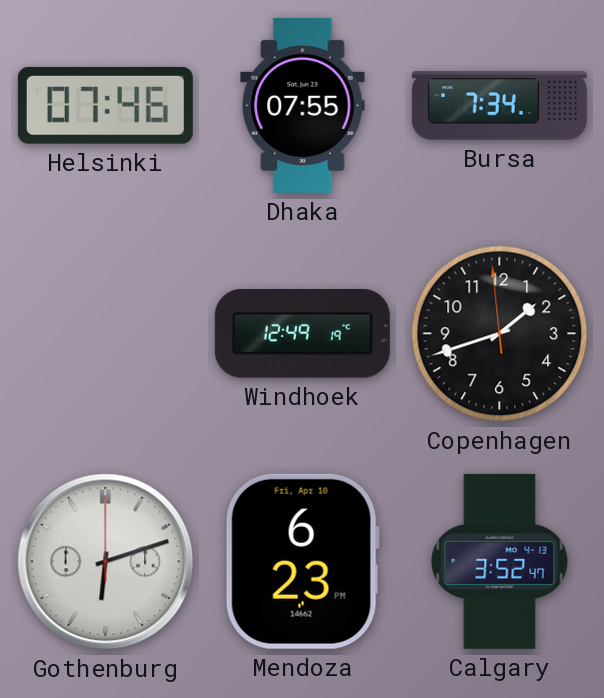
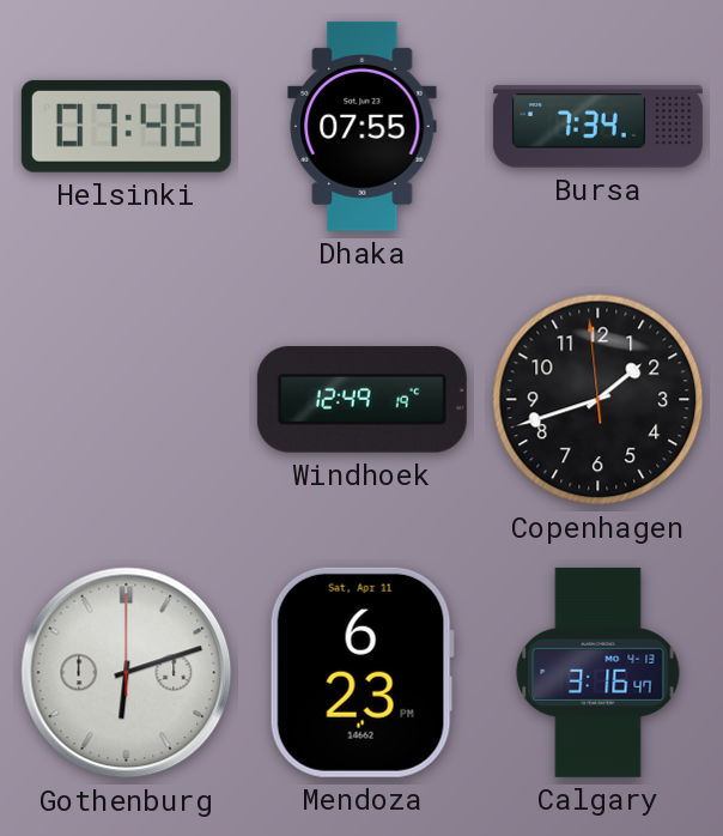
Helsinki: 07:46 -> 07:48
Mendoza date: Fri, Apr 10 -> Sat, Apr 11
Calgary: 3:52 -> 3:16
